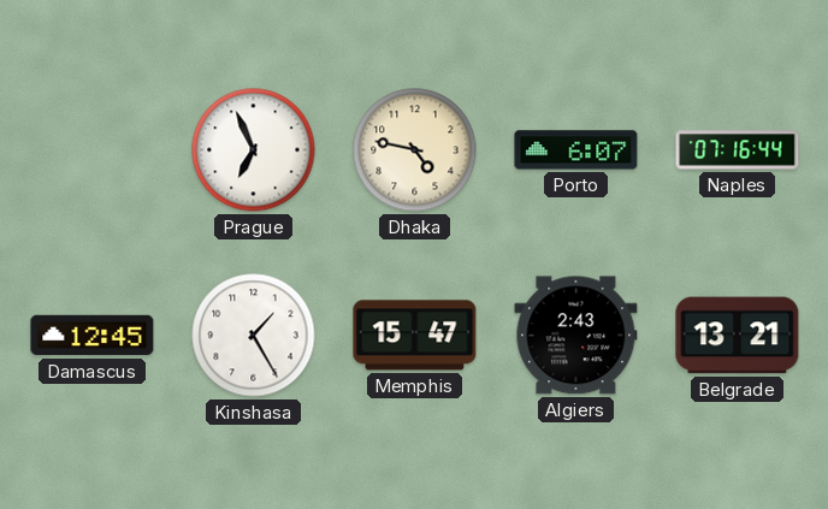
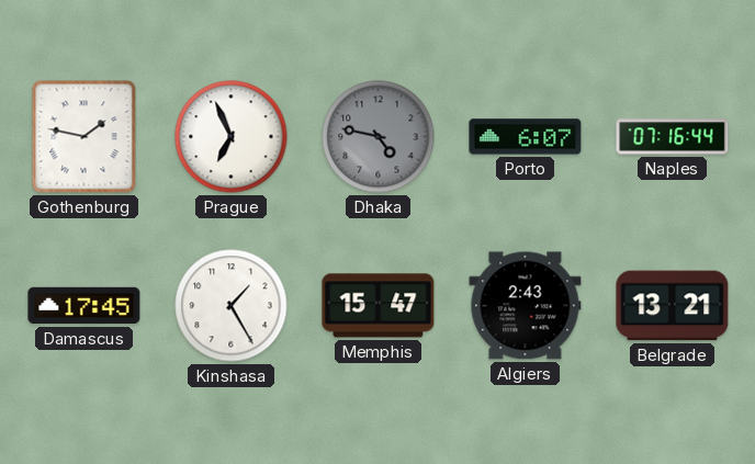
Gothenburg: none -> 1:47
Dhaka dial: cream -> grey
Damascus: 12:45 -> 17:45
